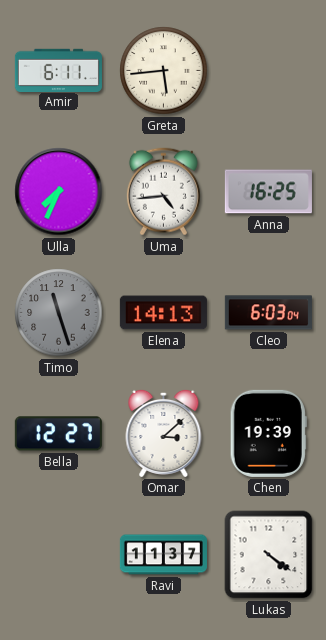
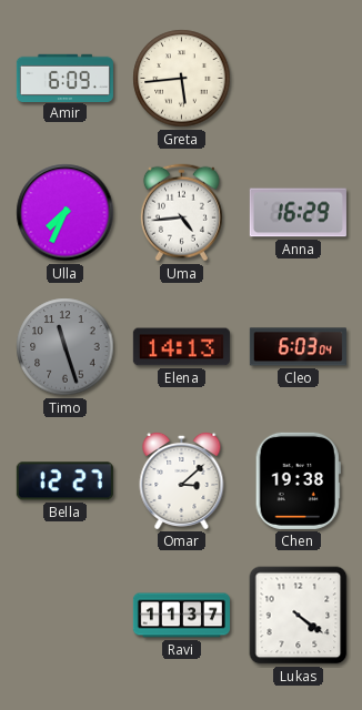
Amir: 6:11 -> 6:09
Anna: 16:25 -> 16:29
Chen: 19:39 -> 19:38
